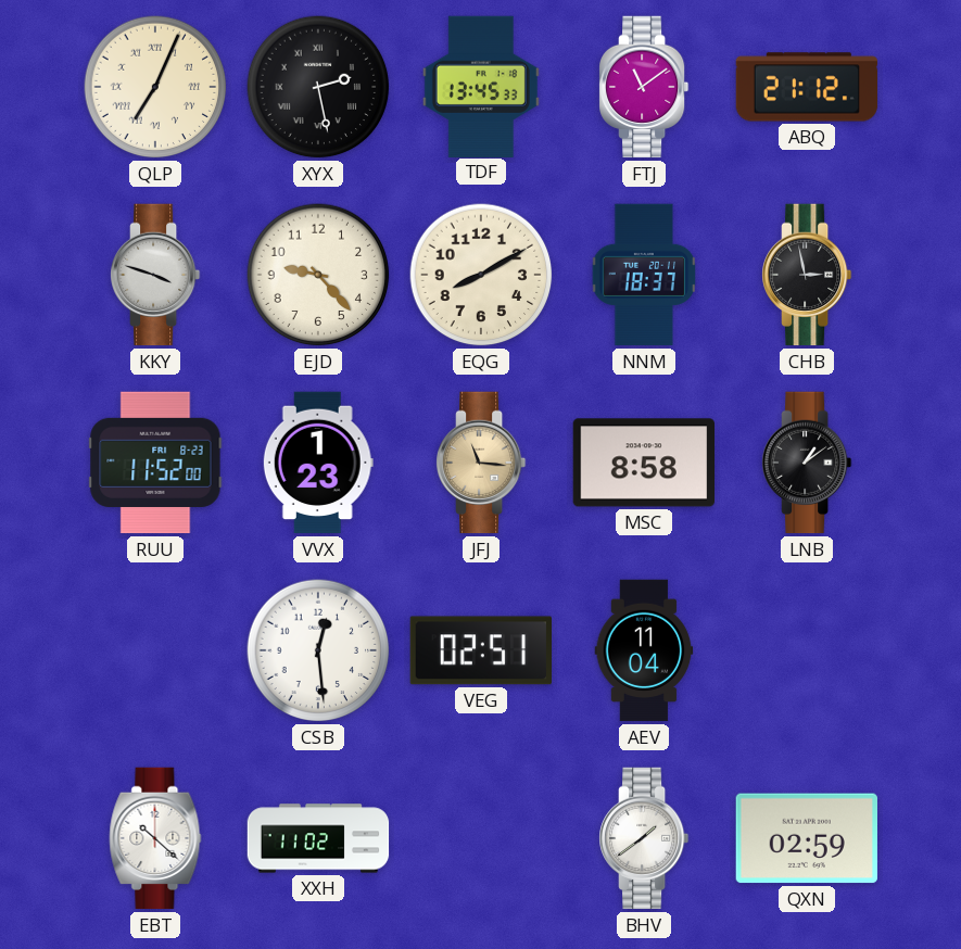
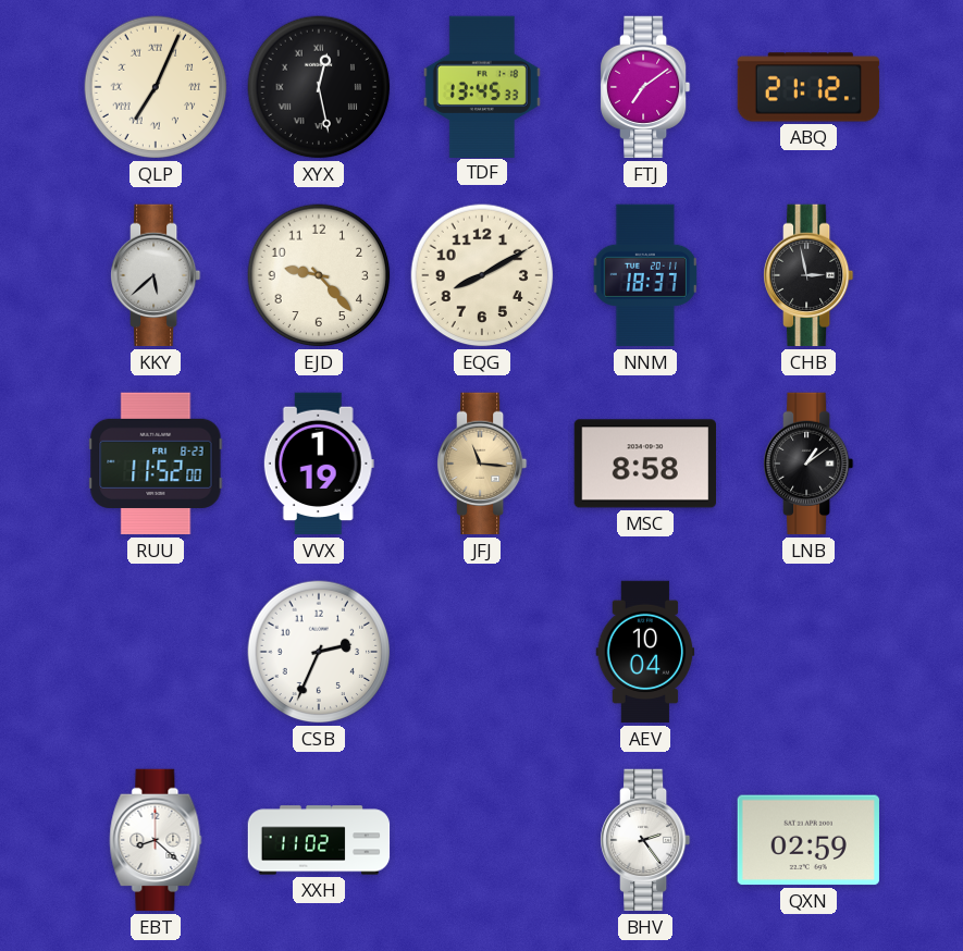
XYX: 2:28 -> 12:28
FTJ: 11:09 -> 7:09
KKY: 3:48 -> 5:38
VVX: 1:23 -> 1:19
CSB: 12:29 -> 2:34
VEG: 02:51 -> none
AEV: 11:04 -> 10:04
EBT: 10:22 -> 8:22
BHV: 1:39 -> 2:24
